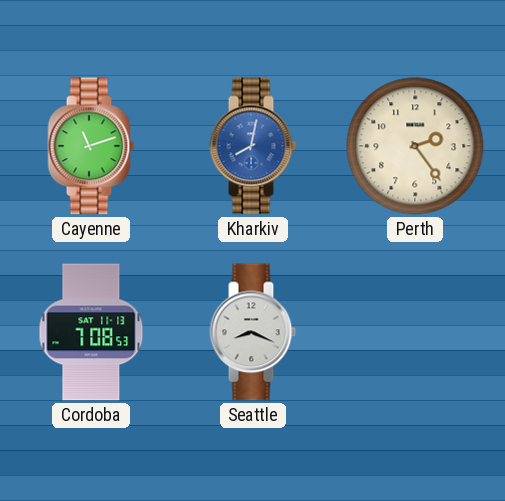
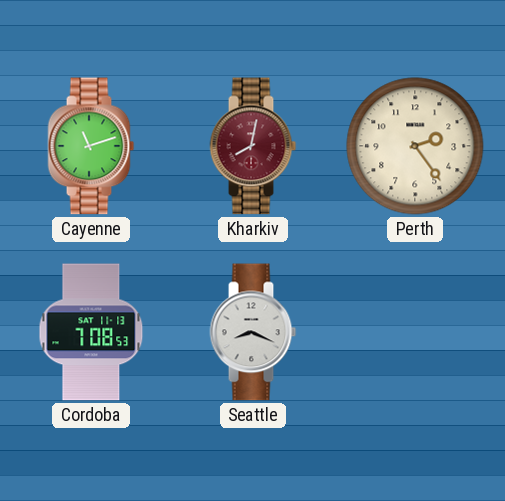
Kharkiv dial: blue -> burgundy
